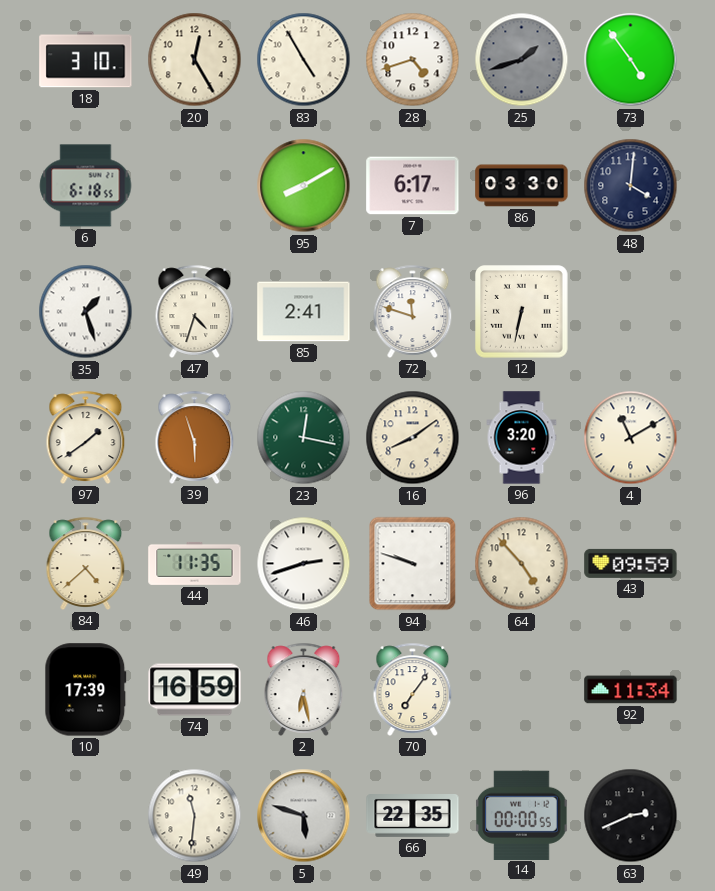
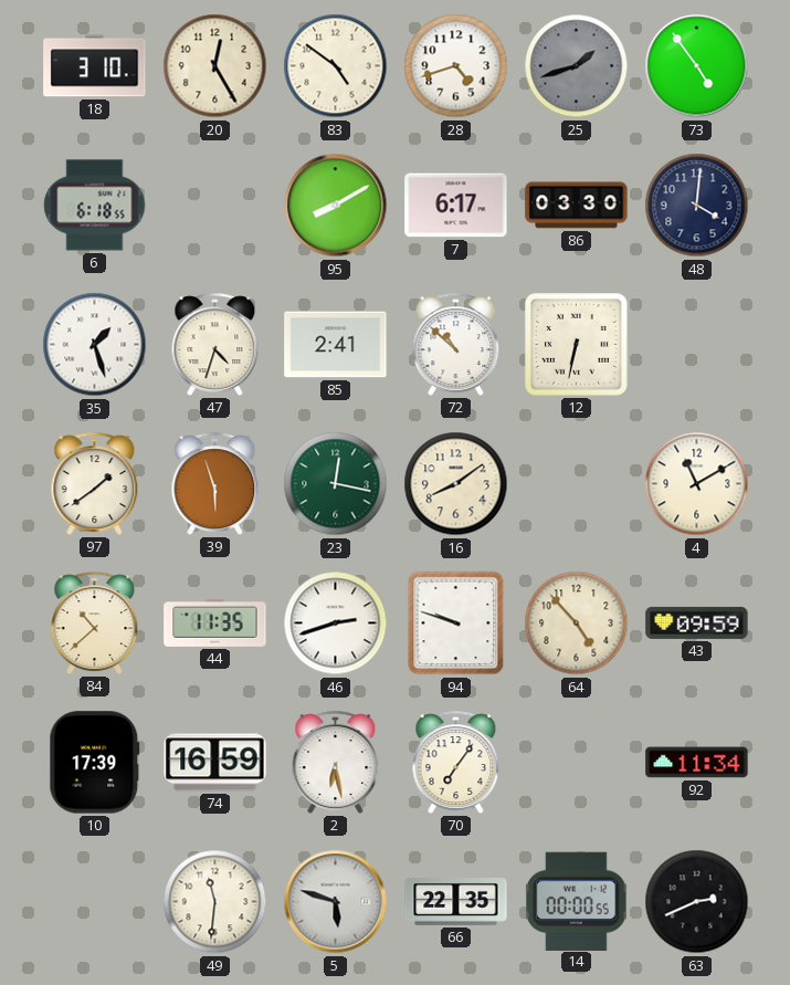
83: 4:55 -> 4:51
72: 11:48 -> 10:52
96: 3:20 -> none
84: 4:38 -> 10:38
